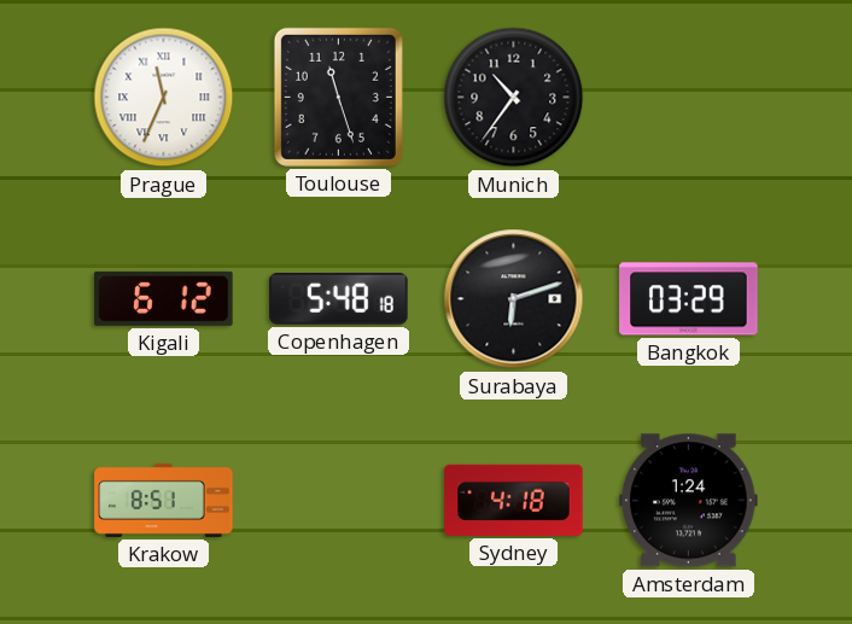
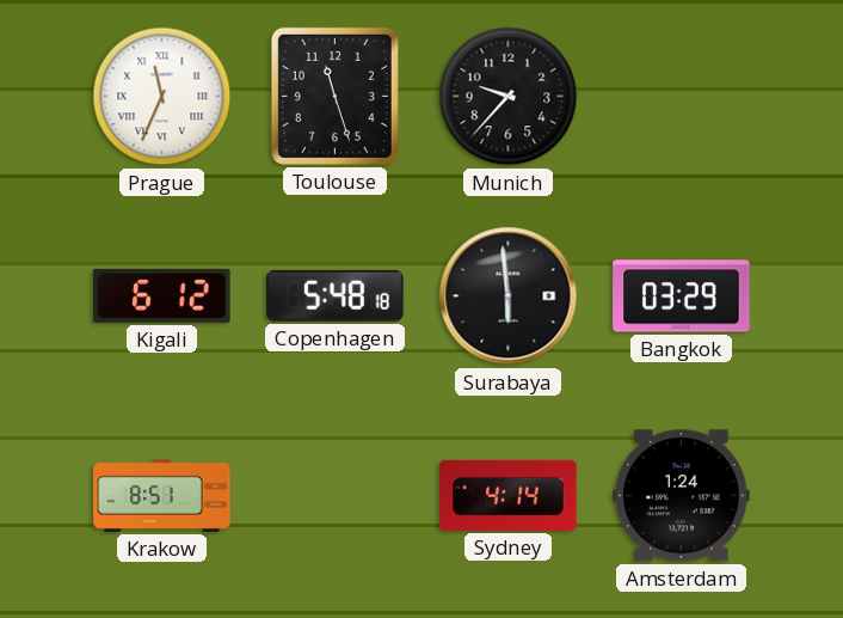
Munich: 10:36 -> 9:37
Surabaya: 6:12 -> 5:59
Sydney: 4:18 -> 4:14
